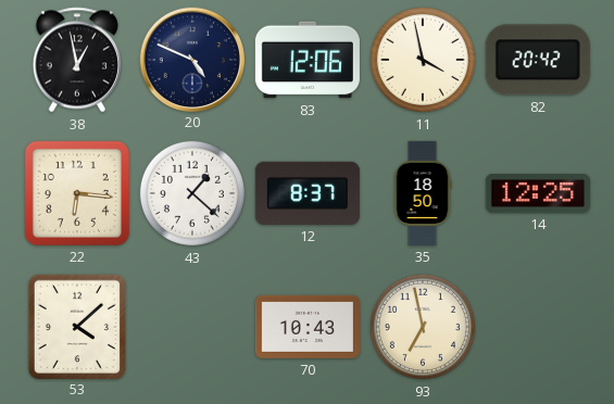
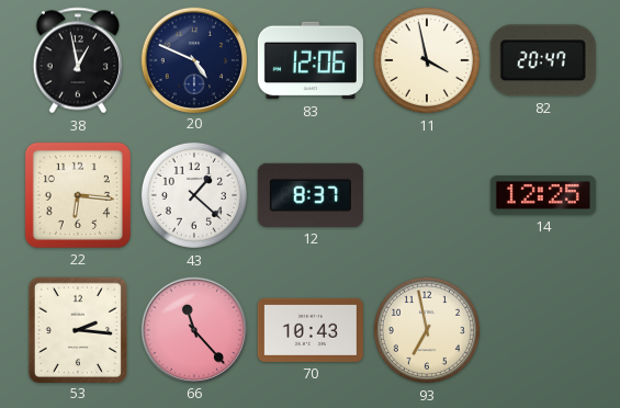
82: 20:42 -> 20:47
35: 18:50 -> none
53: 4:08 -> 2:16
66: none -> 11:23
